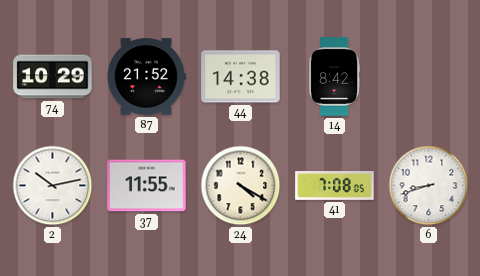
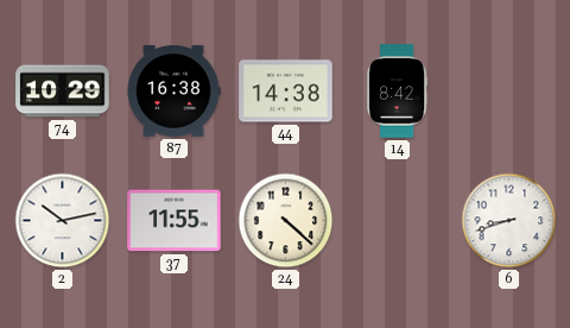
87: 21:52 -> 16:38
24: 4:20 -> 4:22
41: 7:08 -> none
